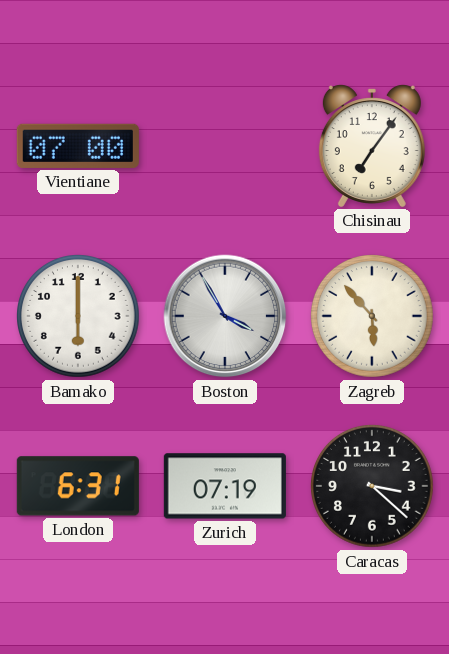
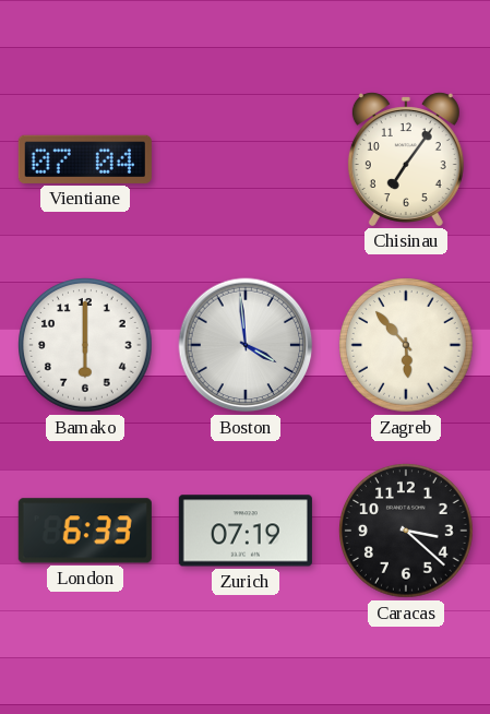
Vientiane: 07:00 -> 07:04
Boston: 3:55 -> 3:59
London: 6:31 -> 6:33
